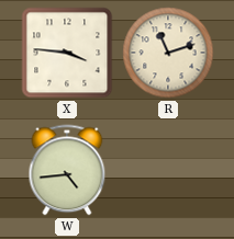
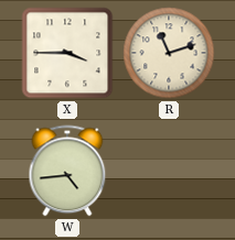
X: 3:46 -> 3:45
